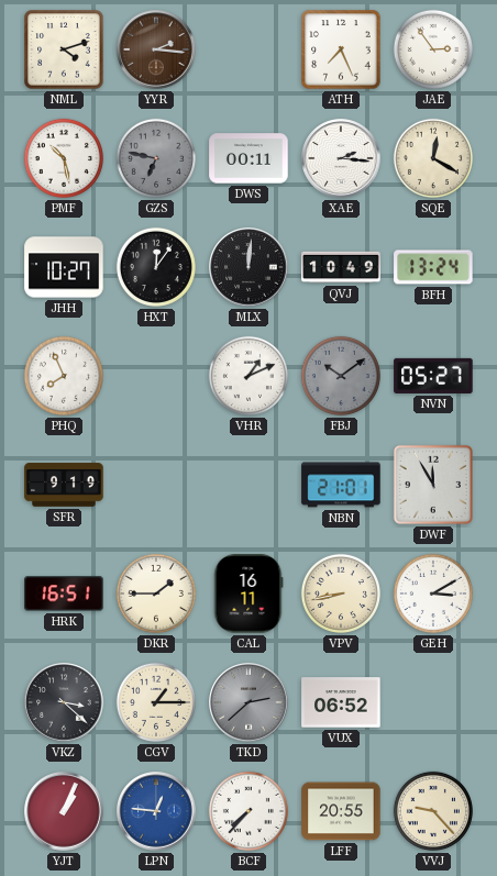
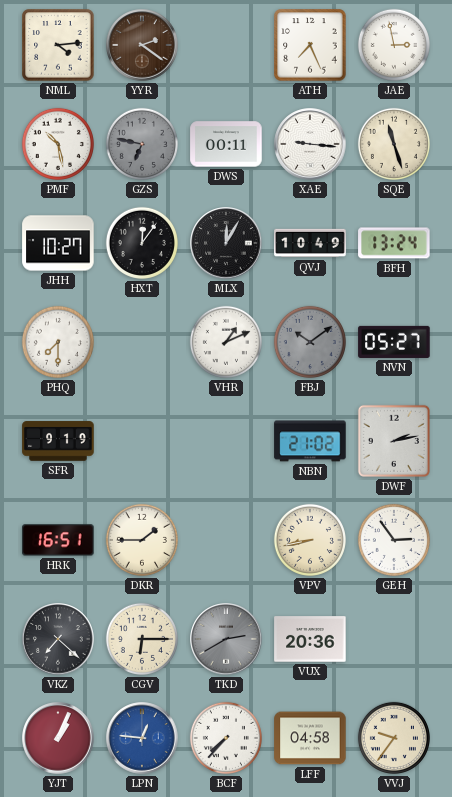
NML: 4:12 -> 4:14
YYR: 2:16 -> 2:21
JAE: 2:54 -> 2:58
XAE: 2:16 -> 9:16
SQE: 12:20 -> 11:27
MLX: 12:01 -> 12:05
PHQ: 7:56 -> 7:30
NBN: 21:01 -> 21:02
DWF: 11:55 -> 2:13
CAL: 16:11 -> none
GEH: 3:10 -> 2:54
VKZ: 3:22 -> 7:22
CGV: 1:15 -> 6:15
TKD: 2:38 -> 2:40
VUX: 06:52 -> 20:36
LFF: 20:55 -> 04:58
VVJ: 9:23 -> 9:36
